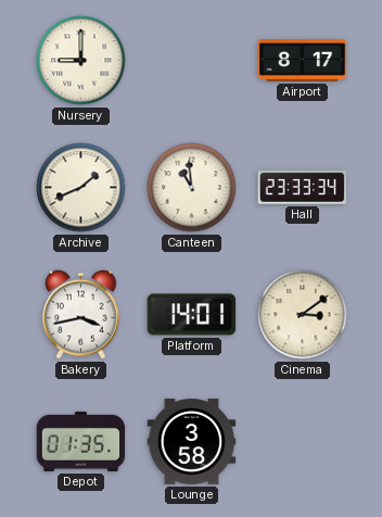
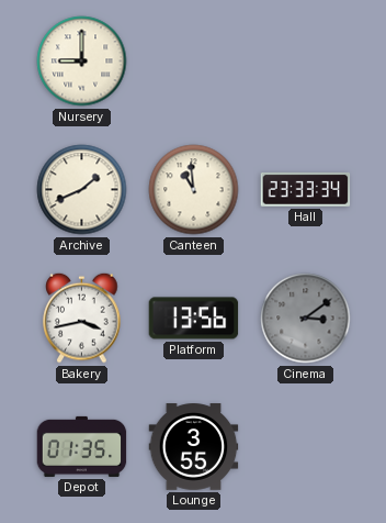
Airport: 8:17 -> none
Platform: 14:01 -> 13:56
Cinema dial: cream -> grey
Lounge: 3:58 -> 3:55
